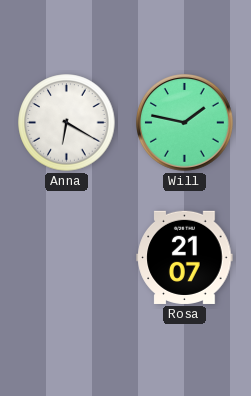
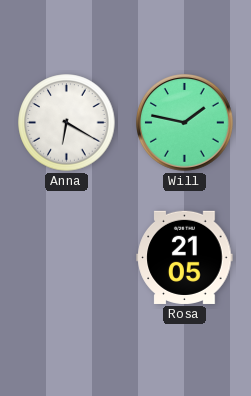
Rosa: 21:07 -> 21:05
